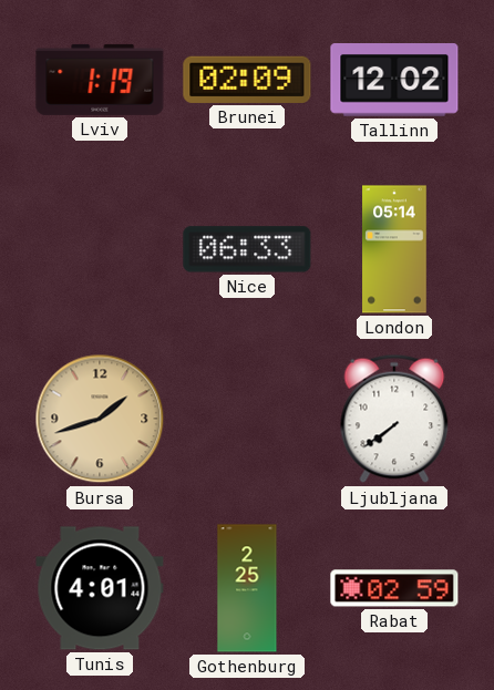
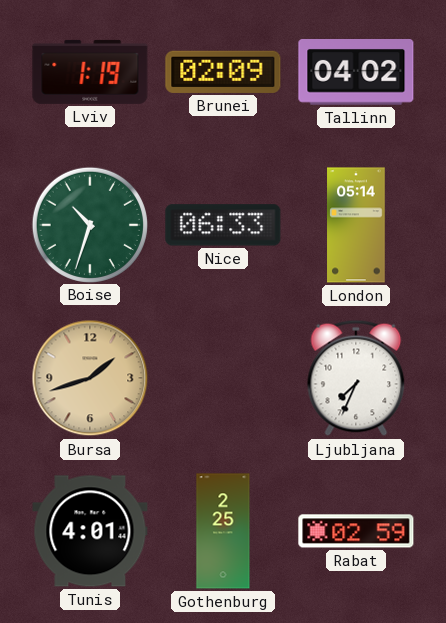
Tallinn: 12:02 -> 04:02
Boise: none -> 10:33
Ljubljana: 7:39 -> 7:34
